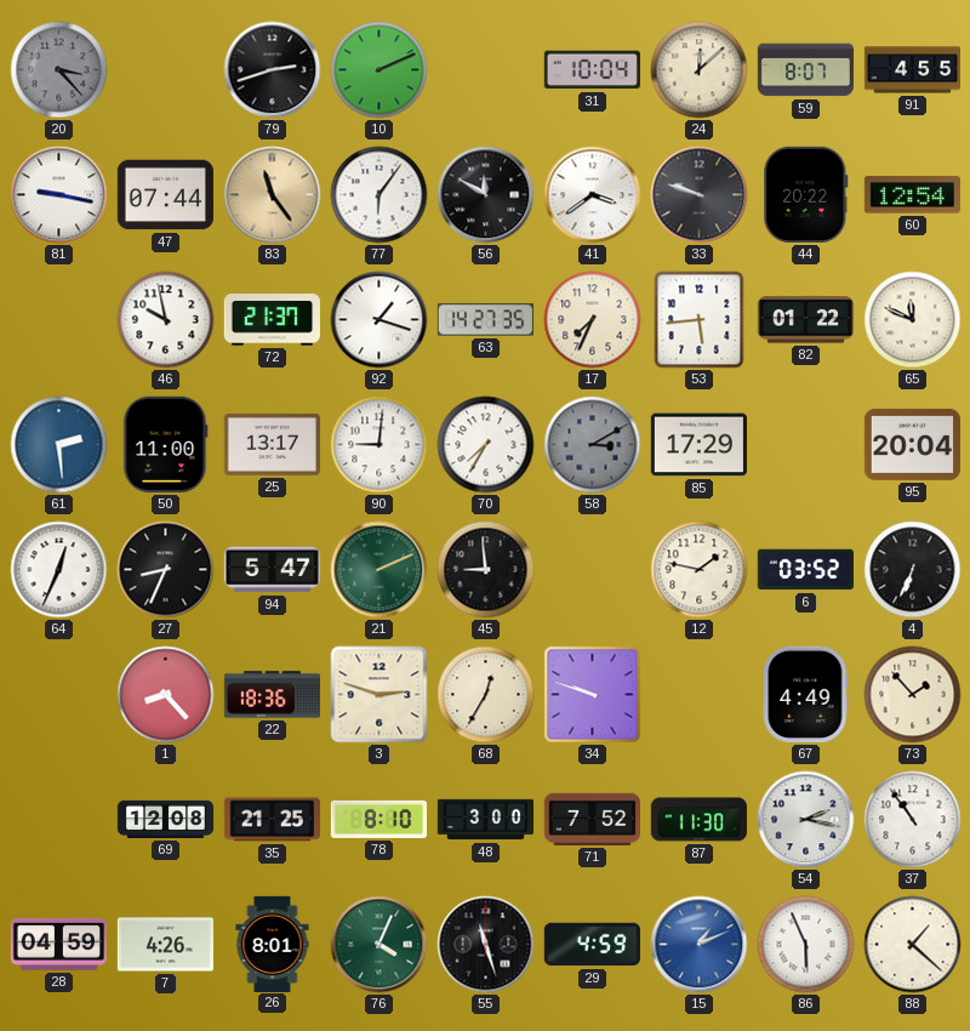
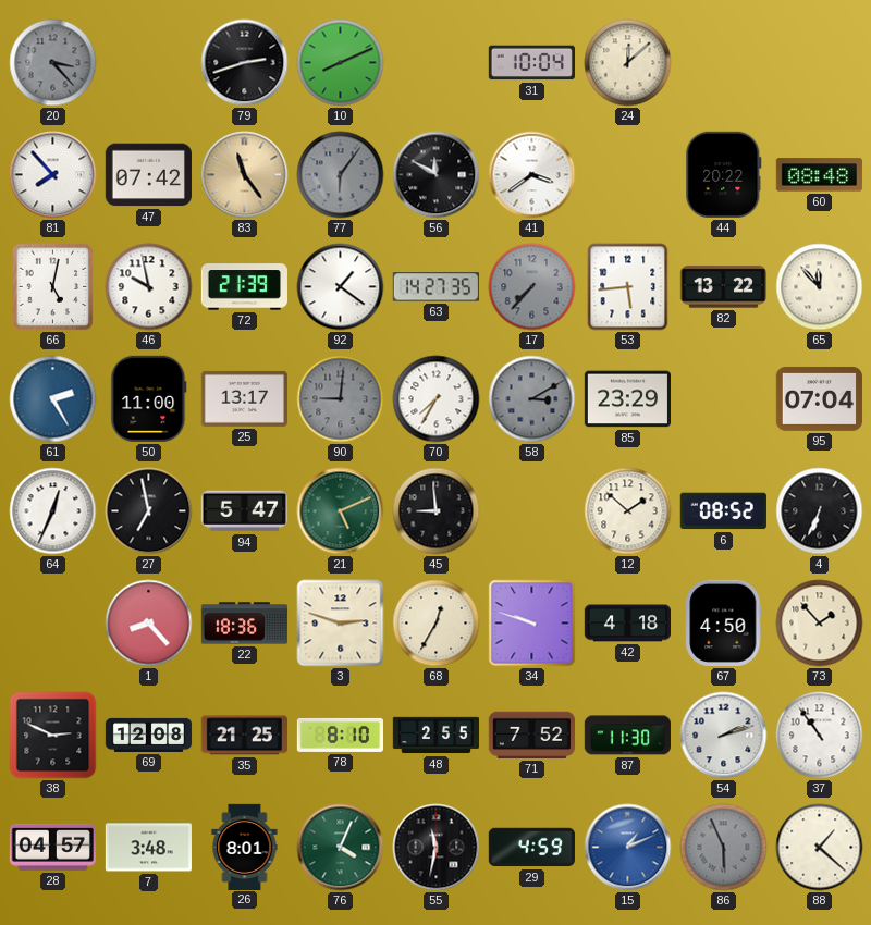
10: 2:11 -> 8:11
59: 8:07 -> none
91: 4:55 -> none
81: 9:17 -> 7:53
47: 07:44 -> 07:42
77 dial: white -> grey
33: 9:48 -> none
60: 12:54 -> 08:48
66: none -> 5:02
72: 21:37 -> 21:39
92: 1:18 -> 1:21
17: 7:34 -> 7:37
17 dial: cream -> grey
82: 01:22 -> 13:22
65: 11:49 -> 11:53
61: 2:29 -> 2:25
90 dial: white -> grey
85: 17:29 -> 23:29
95: 20:04 -> 07:04
27: 8:34 -> 6:58
21: 2:11 -> 5:11
12: 1:47 -> 1:52
6: 03:52 -> 08:52
42: none -> 4:18
67: 4:49 -> 4:50
38: none -> 2:49
48: 3:00 -> 2:55
54: 2:17 -> 2:12
28: 04:59 -> 04:57
7: 4:26 -> 3:48
55: 11:27 -> 11:32
86 dial: white -> grey
